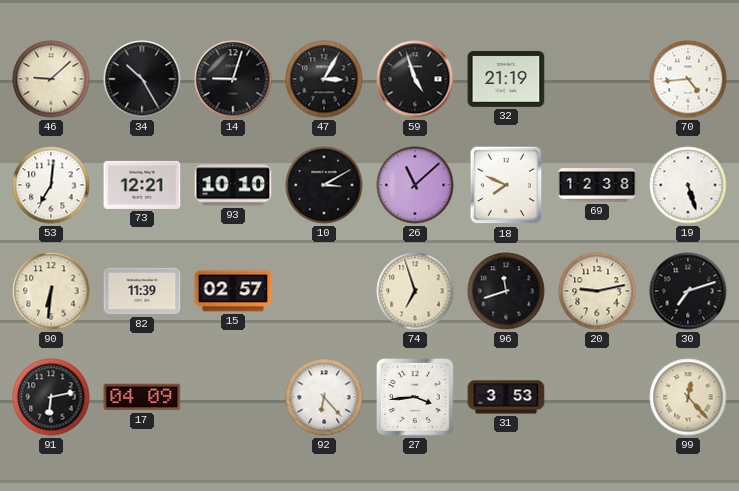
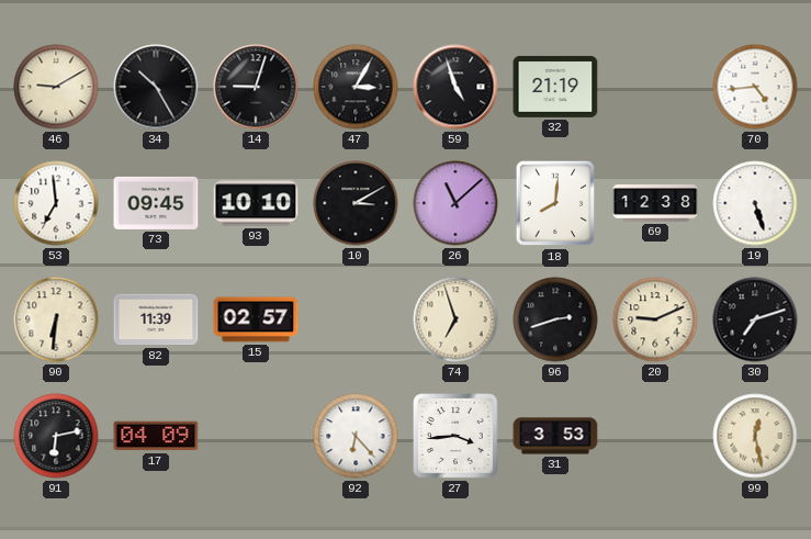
46: 9:08 -> 9:10
53: 7:01 -> 6:59
73: 12:21 -> 09:45
18: 7:49 -> 8:01
96: 11:42 -> 2:42
20: 9:13 -> 9:11
99: 12:23 -> 12:28
